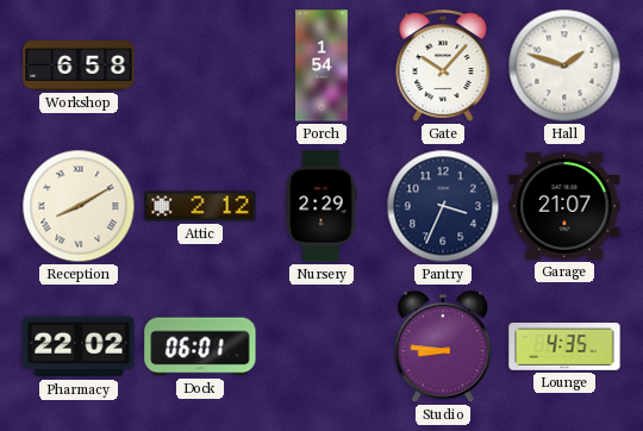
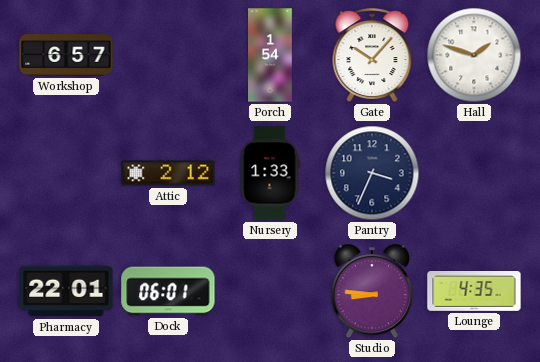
Workshop: 6:58 -> 6:57
Reception: 8:10 -> none
Nursery: 2:29 -> 1:33
Garage: 21:07 -> none
Pharmacy: 22:02 -> 22:01
